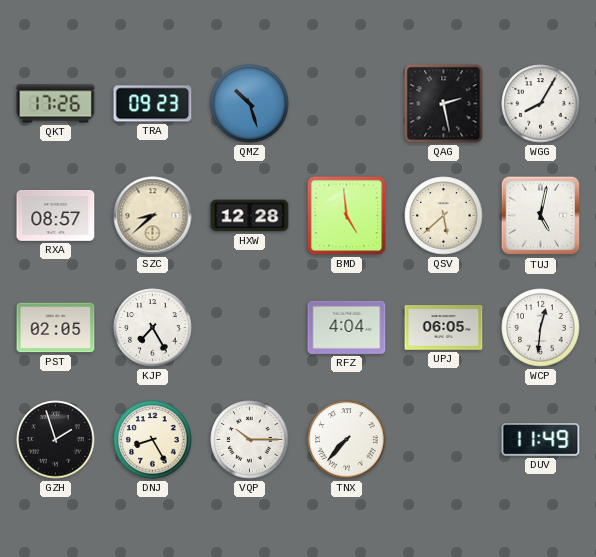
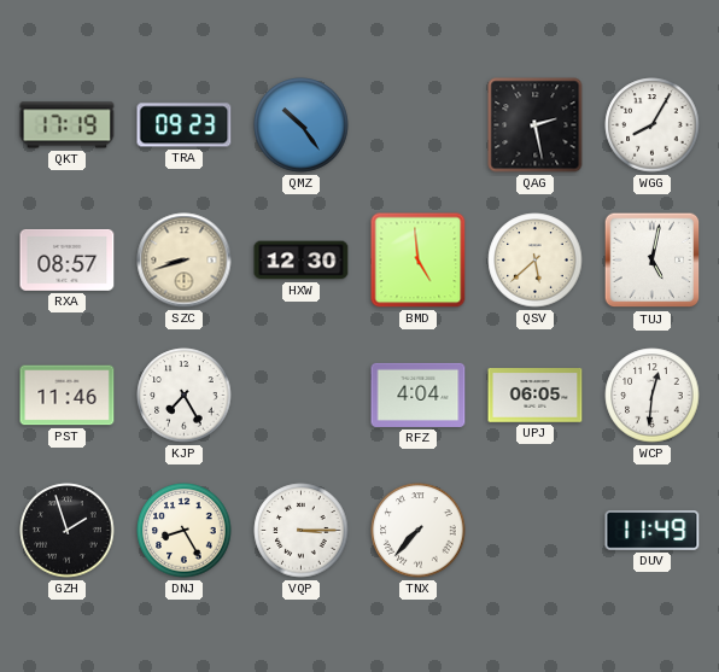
QKT: 17:26 -> 17:19
QMZ: 10:27 -> 10:24
SZC: 8:38 -> 8:42
HXW: 12:28 -> 12:30
PST: 02:05 -> 11:46
VQP: 10:15 -> 3:15
